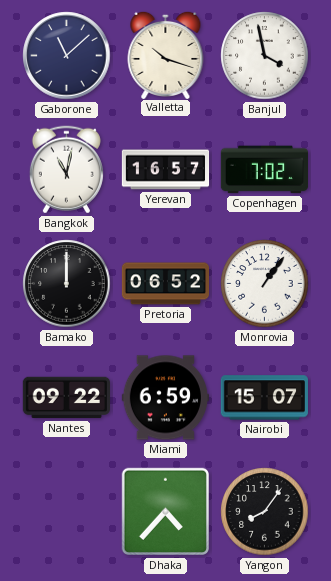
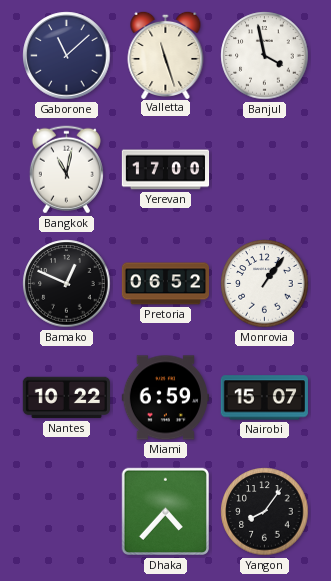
Valletta: 10:18 -> 11:27
Yerevan: 16:57 -> 17:00
Copenhagen: 7:02 -> none
Bamako: 12:00 -> 12:49
Nantes: 09:22 -> 10:22
